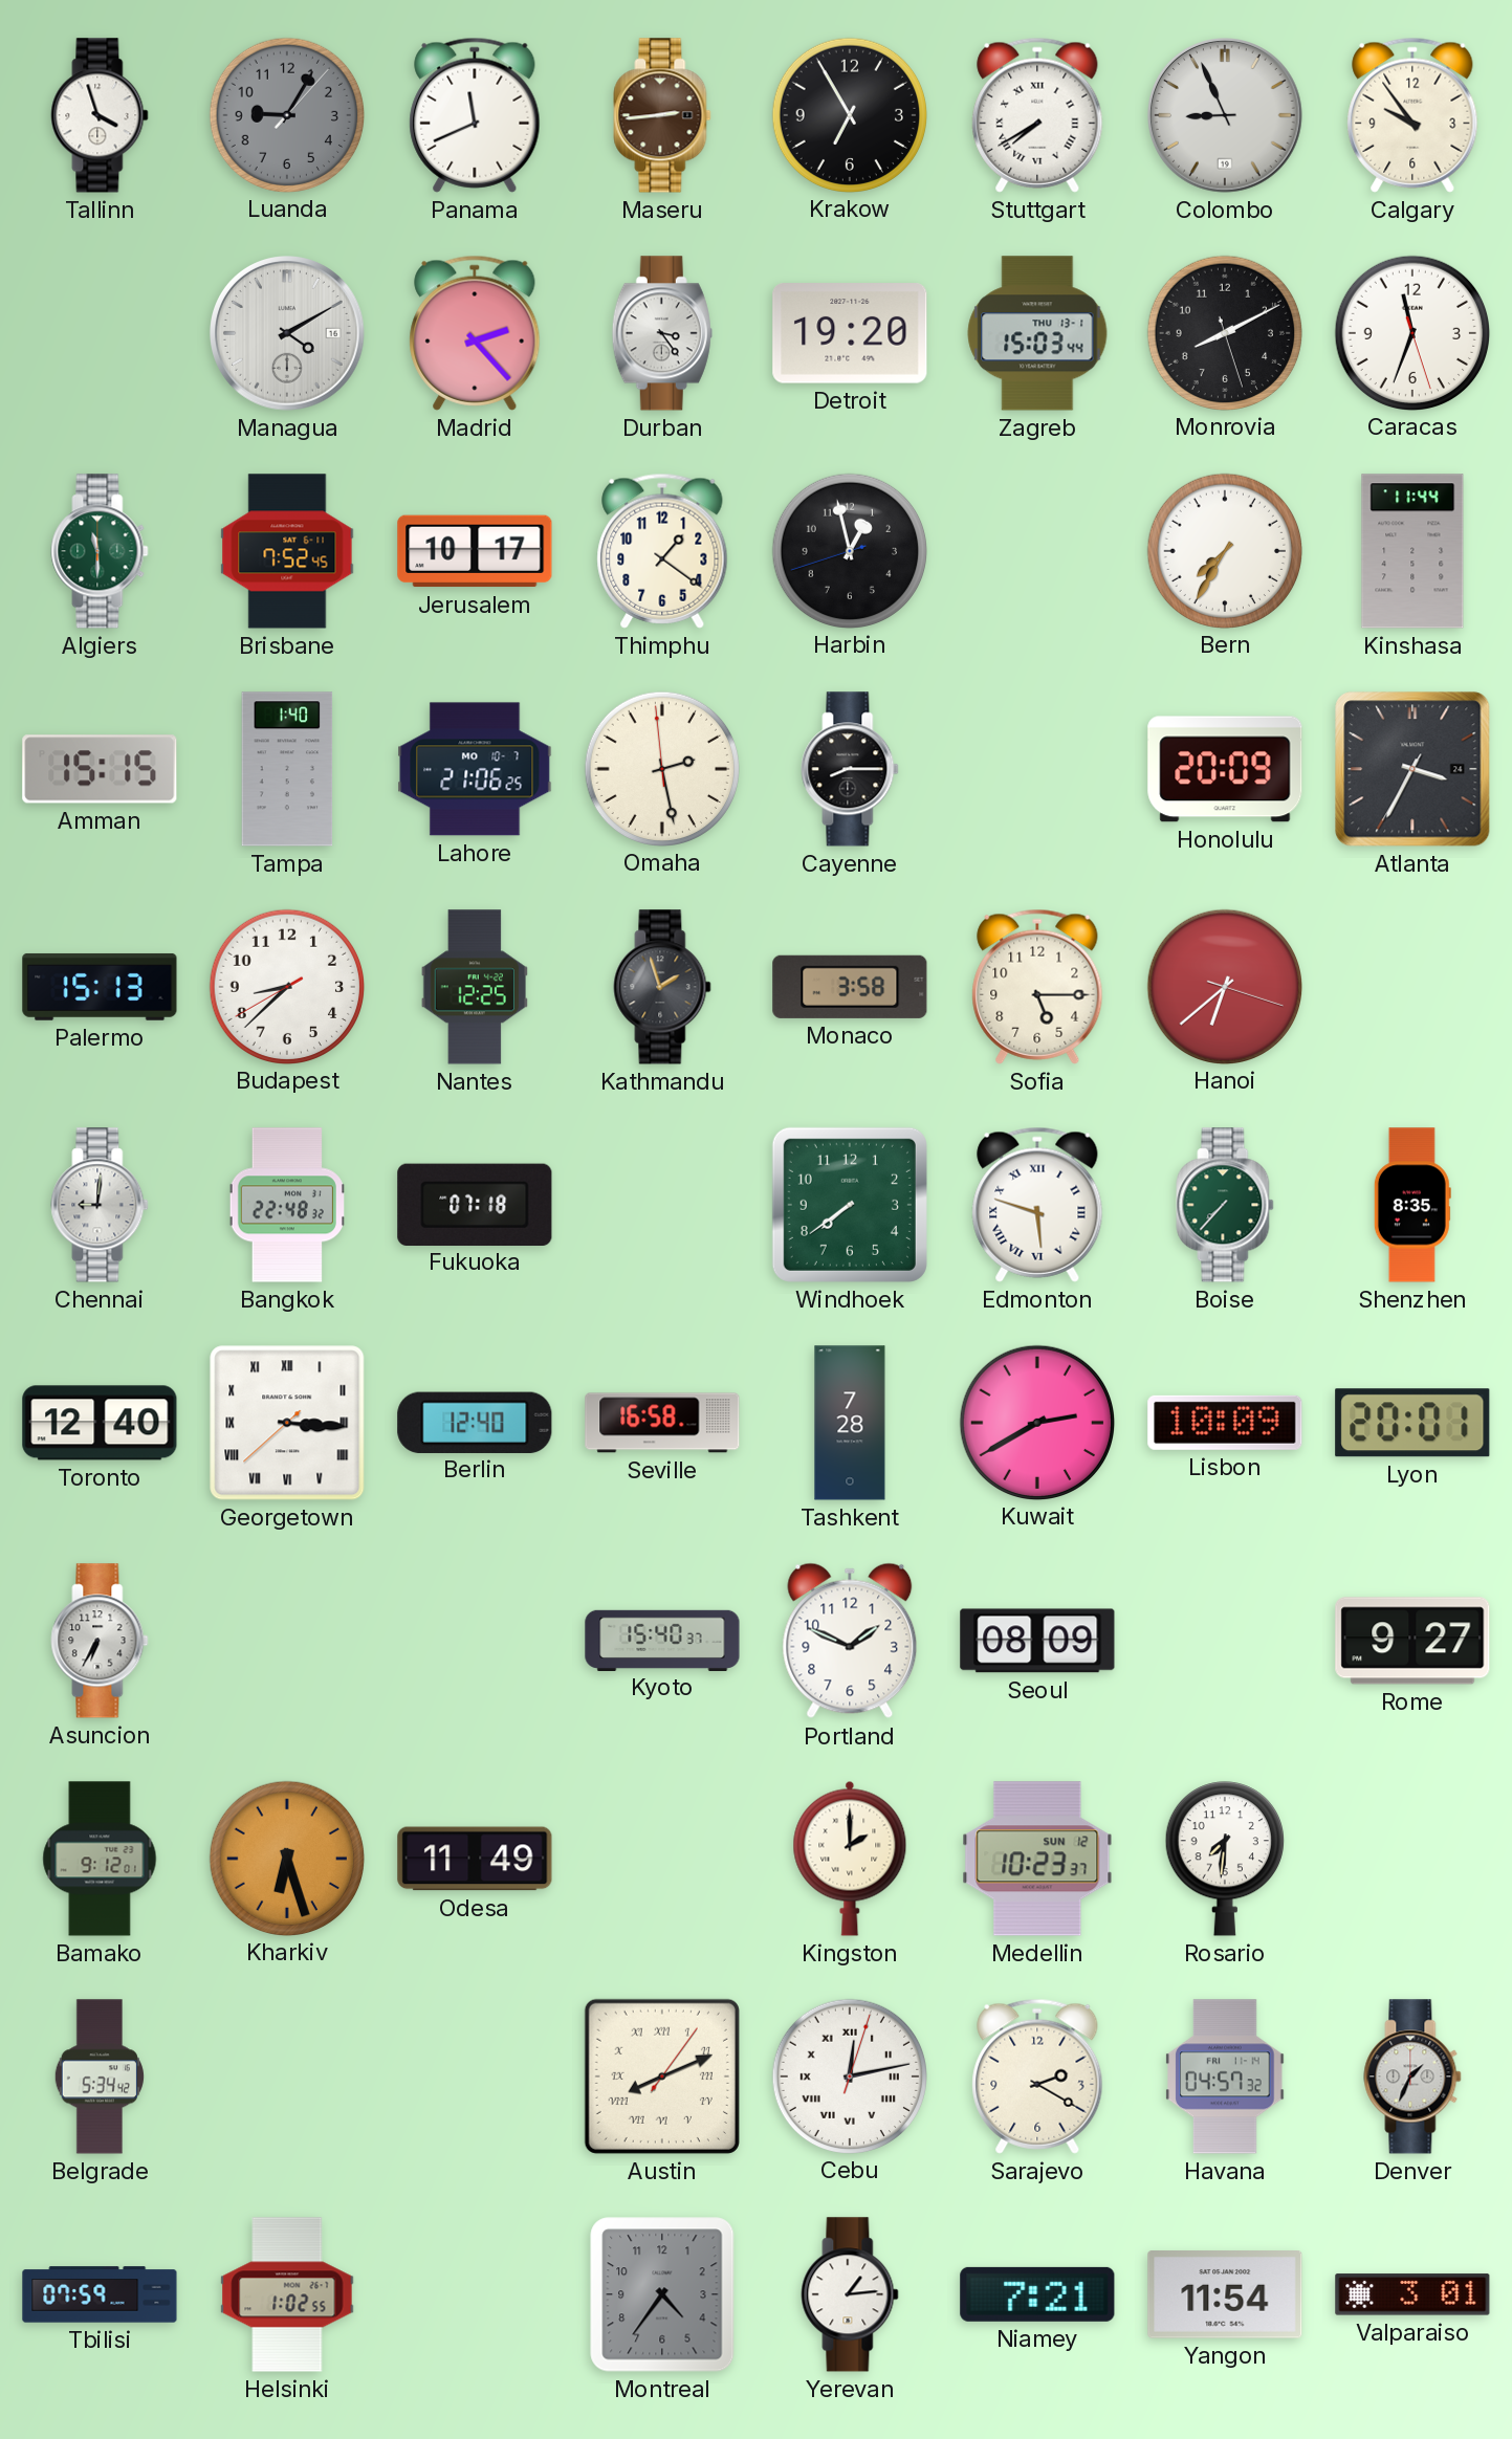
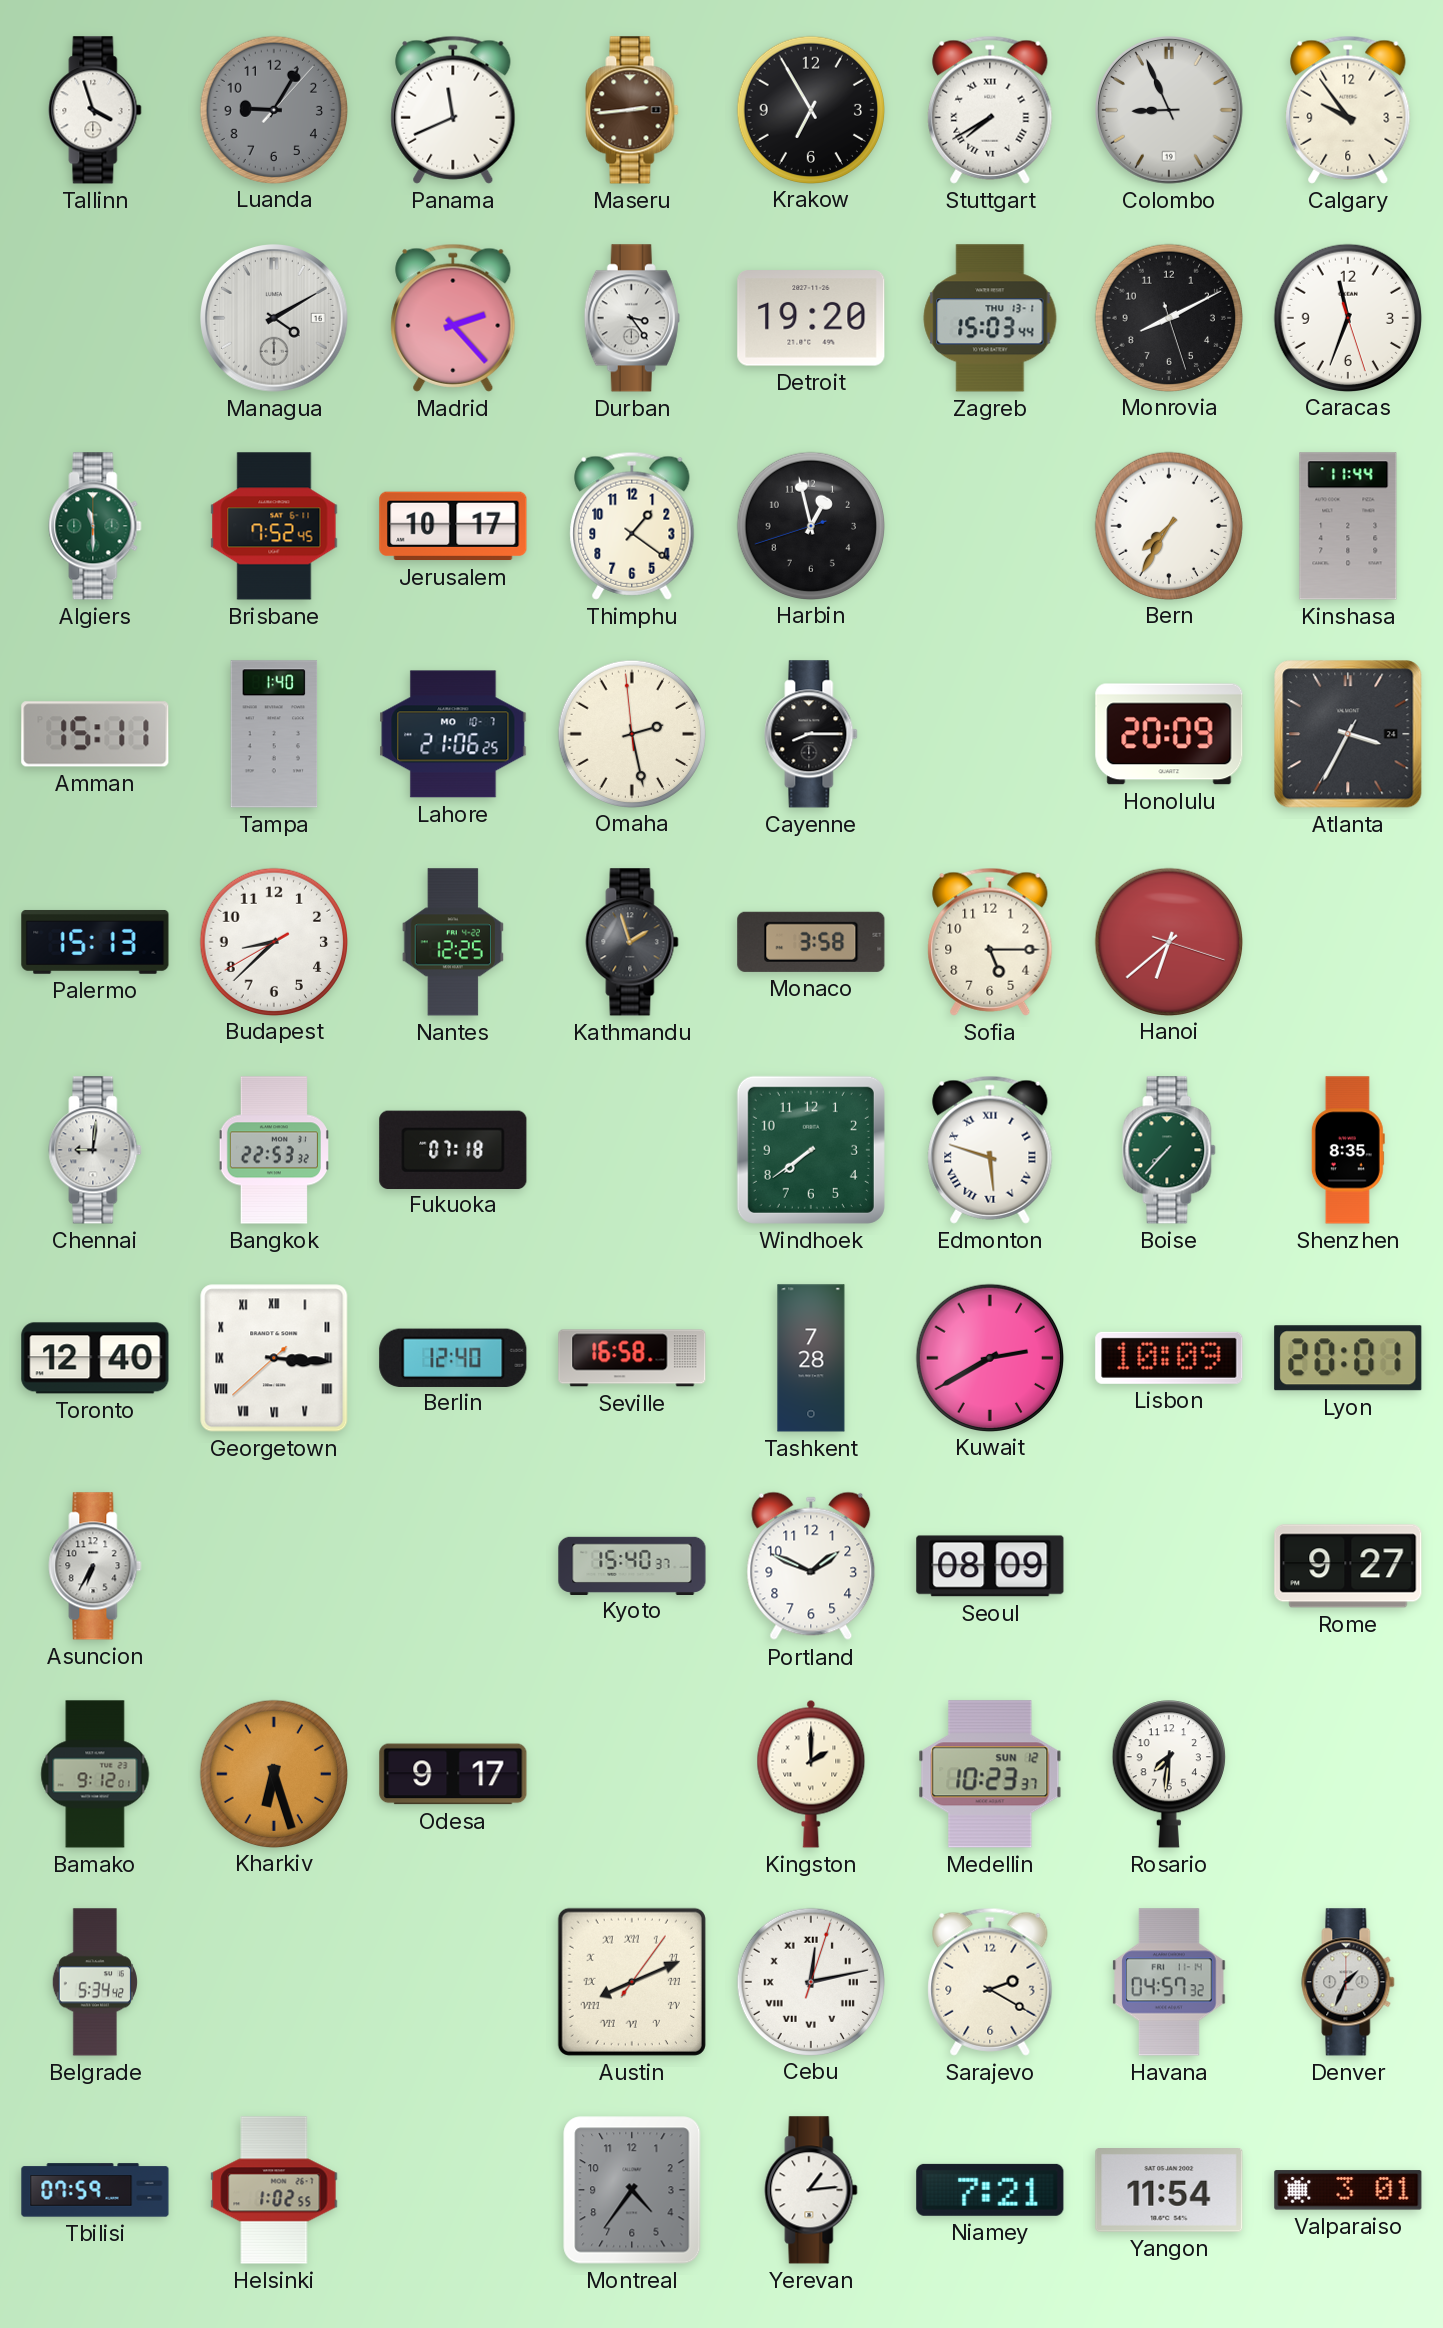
Amman: 15:15 -> 15:11
Bangkok: 22:48 -> 22:53
Odesa: 11:49 -> 9:17
